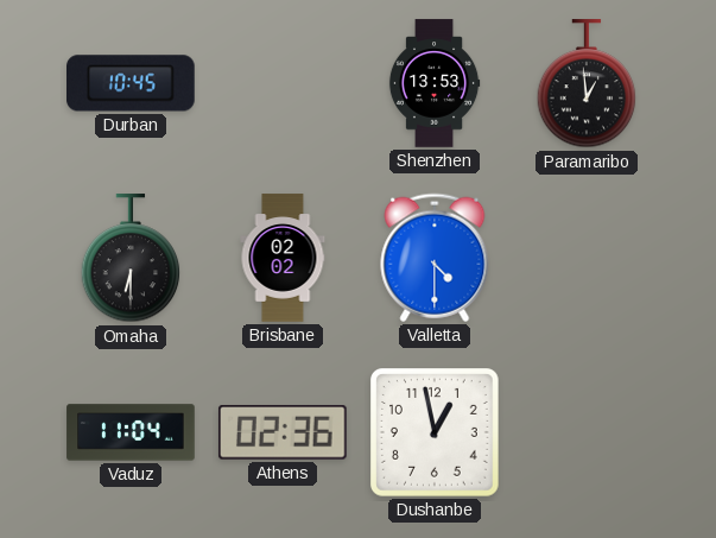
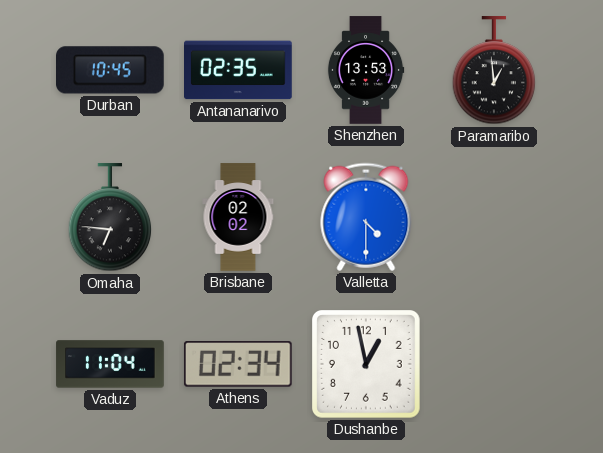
Antananarivo: none -> 02:35
Omaha: 6:30 -> 6:46
Athens: 02:36 -> 02:34
